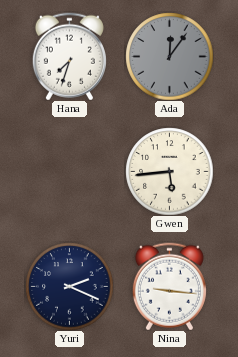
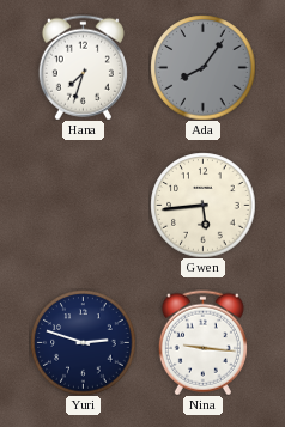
Ada: 12:06 -> 8:06
Yuri: 2:19 -> 2:48
